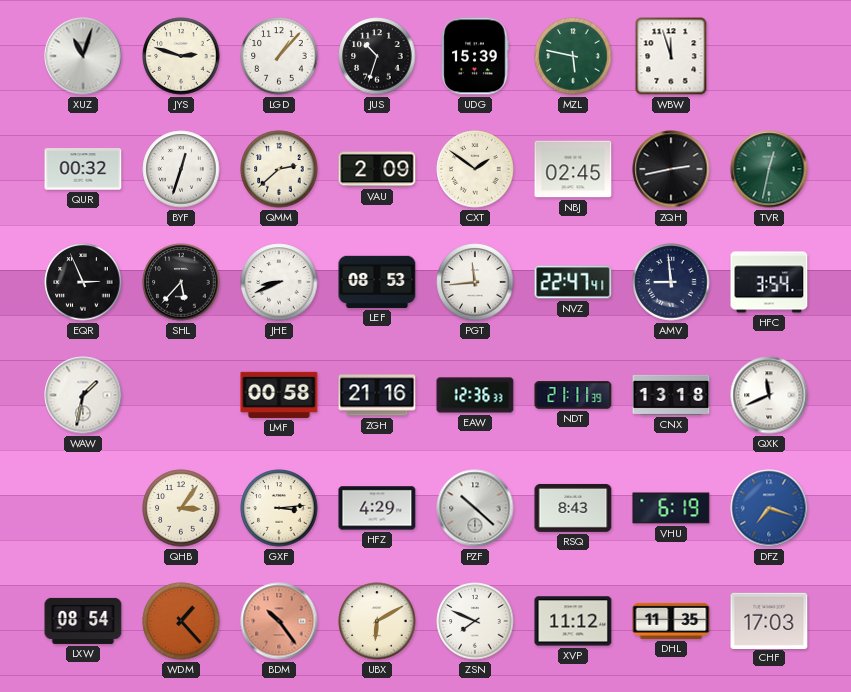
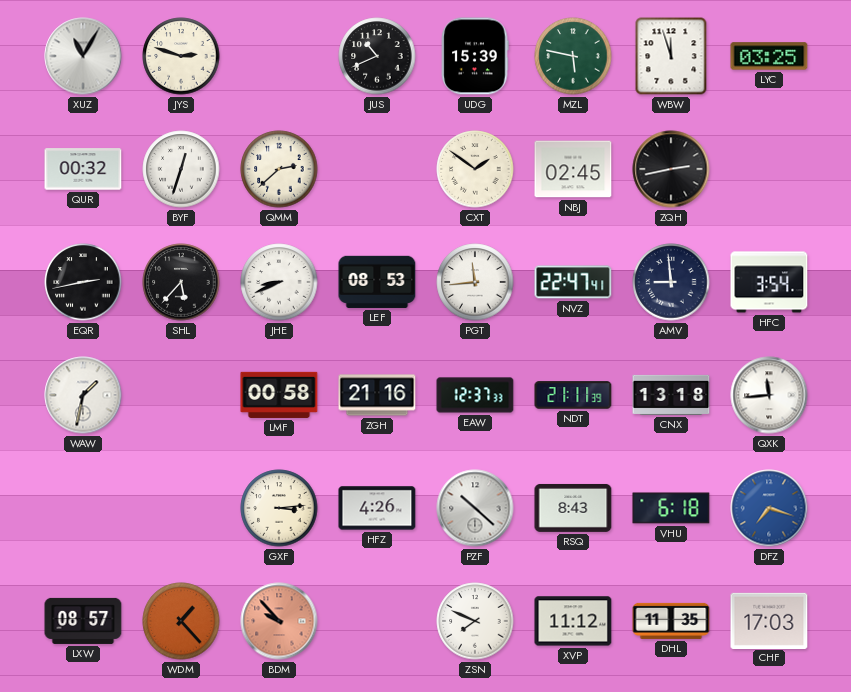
XUZ: 11:03 -> 11:05
LGD: 1:07 -> none
JUS: 10:33 -> 10:41
LYC: none -> 03:25
VAU: 2:09 -> none
TVR: 12:32 -> none
EQR: 2:56 -> 2:43
EAW: 12:36 -> 12:37
QXK: 11:41 -> 11:44
QHB: 3:06 -> none
HFZ: 4:29 -> 4:26
VHU: 6:19 -> 6:18
LXW: 08:54 -> 08:57
BDM: 10:24 -> 9:53
UBX: 6:10 -> none
